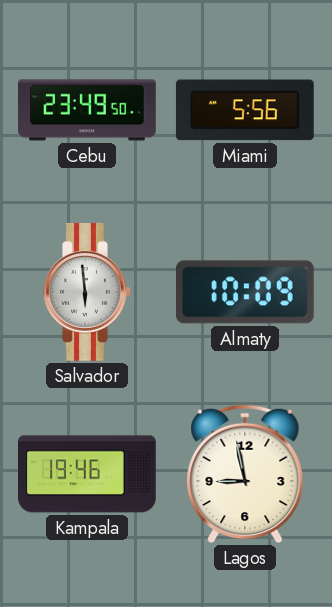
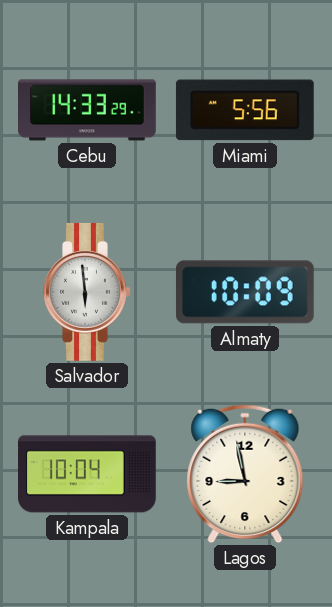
Cebu: 23:49 -> 14:33
Kampala: 19:46 -> 10:04
